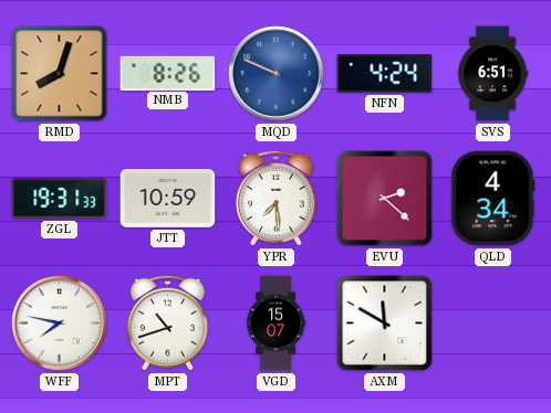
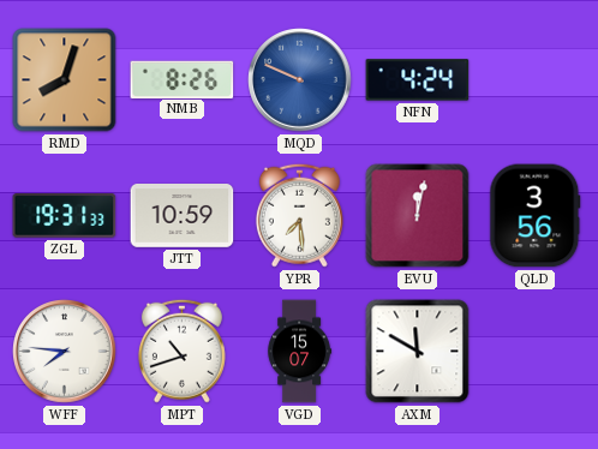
SVS: 6:51 -> none
EVU: 2:22 -> 12:02
QLD: 4:34 -> 3:56
WFF: 7:47 -> 7:46
